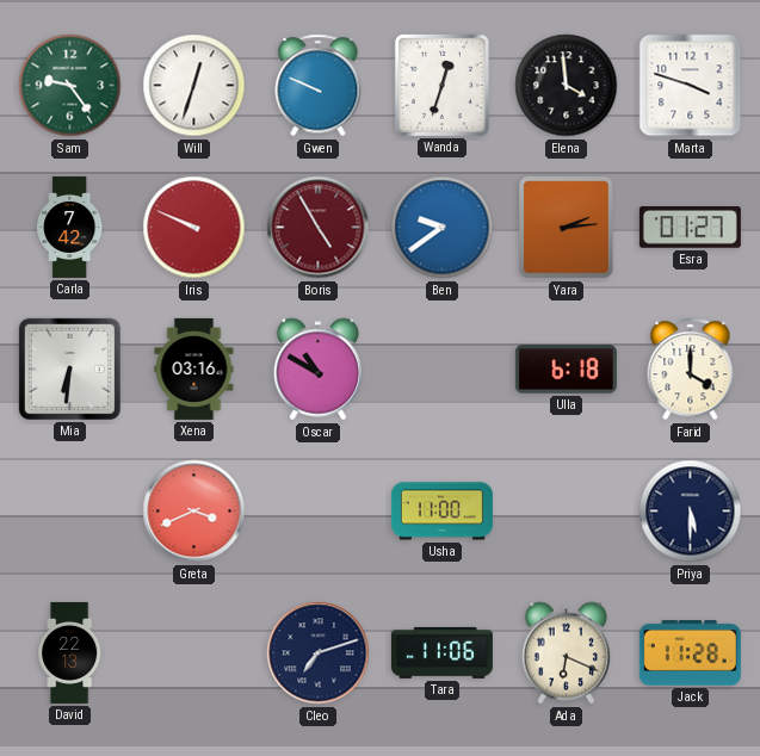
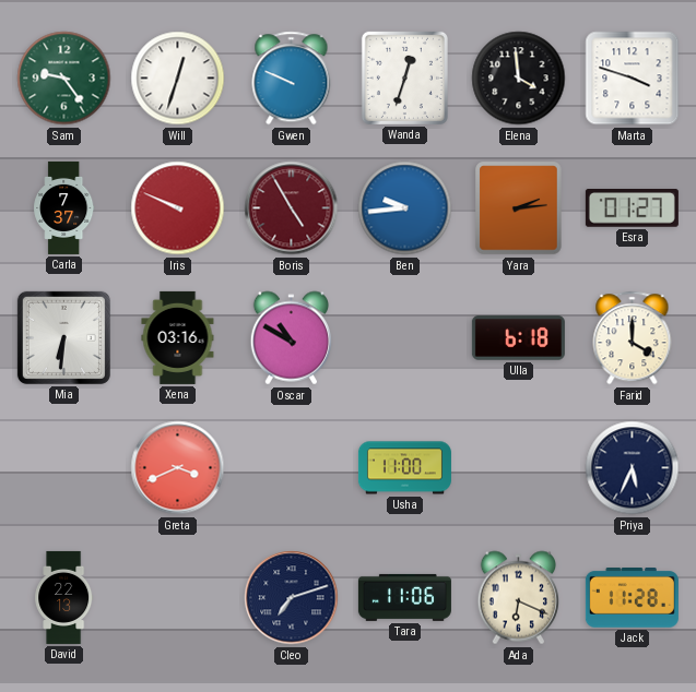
Carla: 7:42 -> 7:37
Ben: 9:39 -> 9:44
Priya: 5:30 -> 5:34
